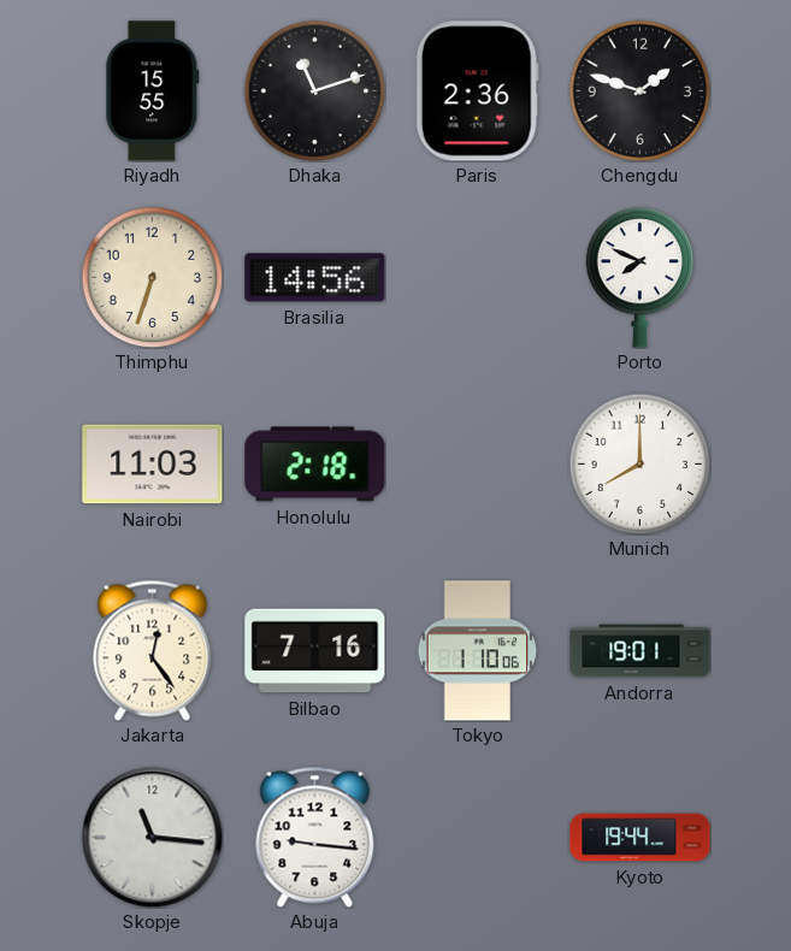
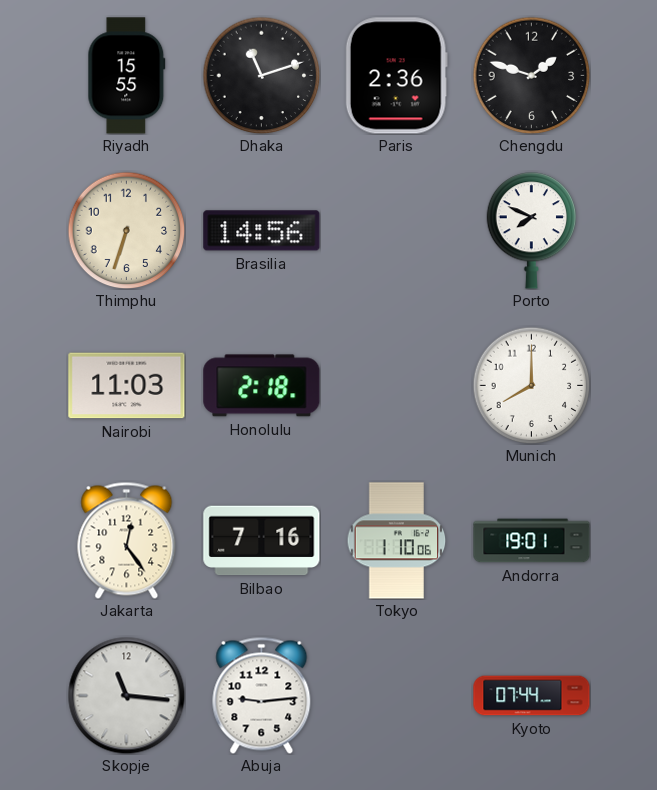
Abuja: 9:16 -> 9:14
Kyoto: 19:44 -> 07:44
